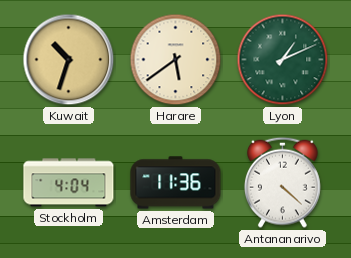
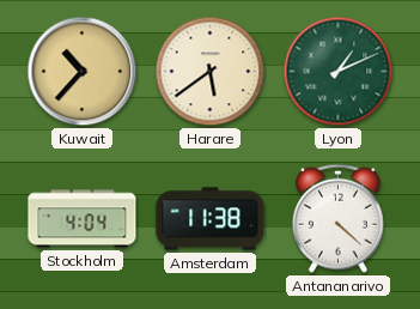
Kuwait: 10:33 -> 10:37
Amsterdam: 11:36 -> 11:38
